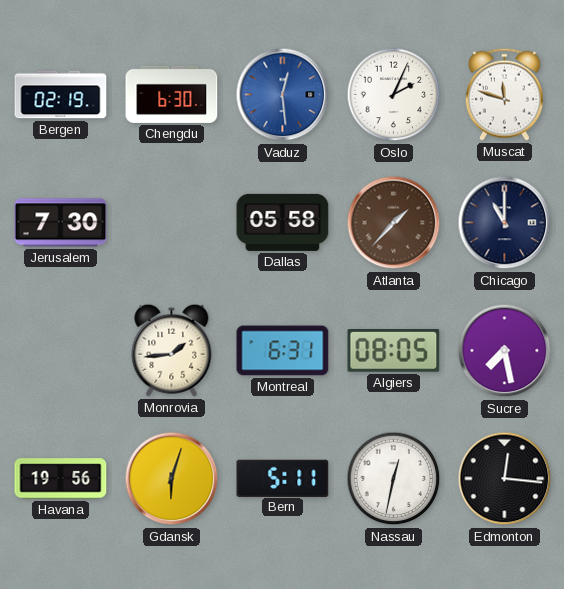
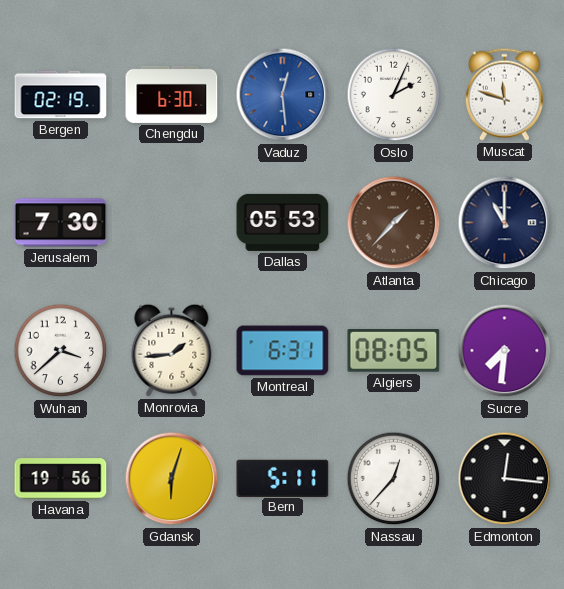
Dallas: 05:58 -> 05:53
Wuhan: none -> 3:38
Sucre: 7:28 -> 7:31
Nassau: 12:32 -> 12:37
